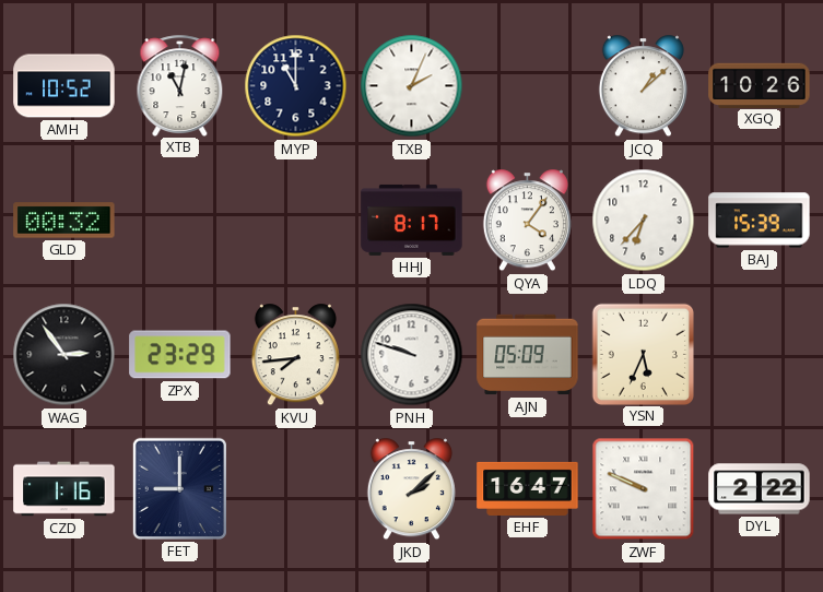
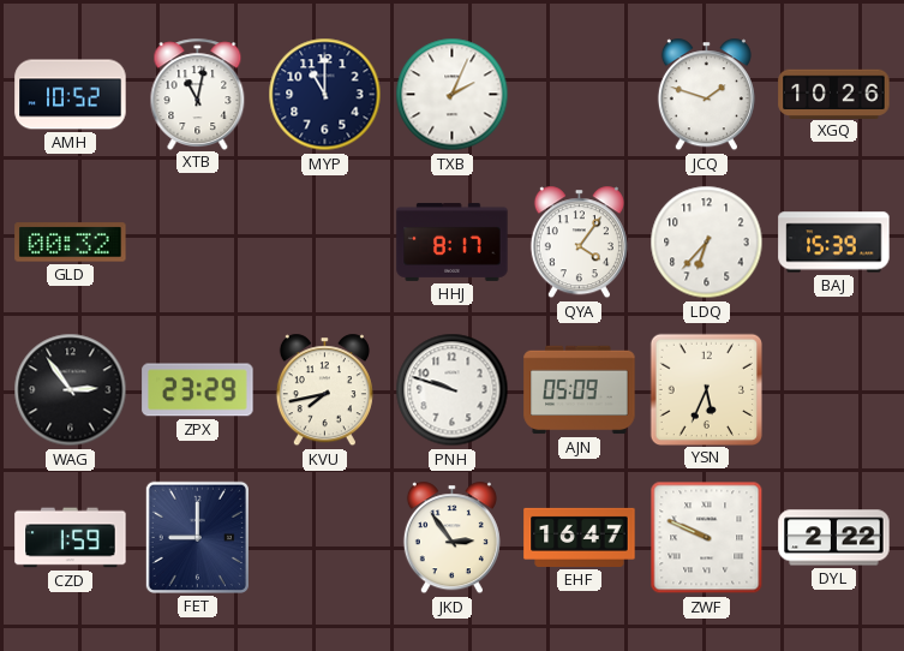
JCQ: 1:08 -> 1:48
KVU: 7:44 -> 7:43
CZD: 1:16 -> 1:59
JKD: 2:08 -> 2:54
